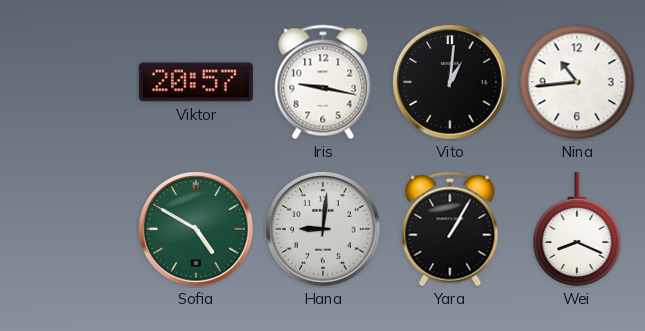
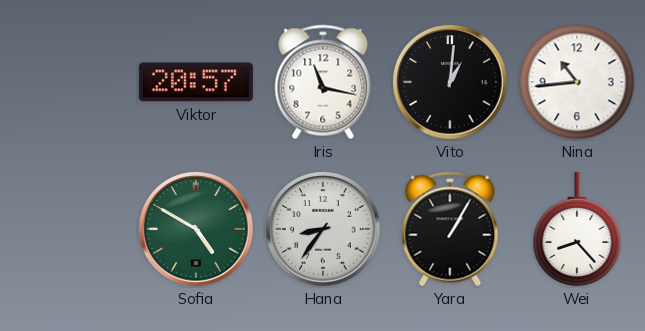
Iris: 9:17 -> 11:17
Hana: 9:01 -> 8:36
Wei: 8:19 -> 8:23
